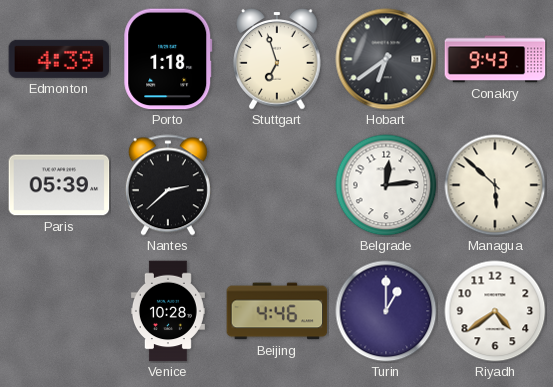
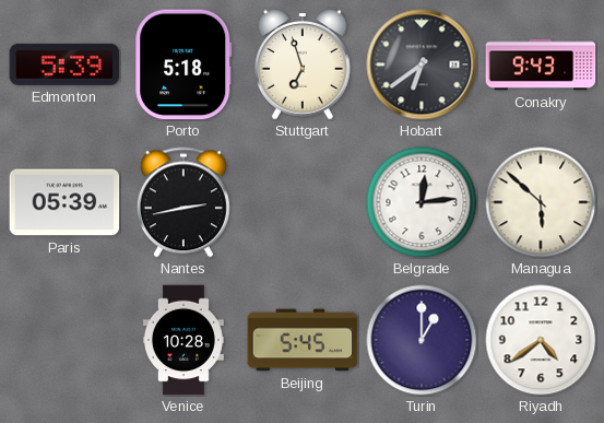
Edmonton: 4:39 -> 5:39
Porto: 1:18 -> 5:18
Nantes: 2:38 -> 2:43
Beijing: 4:46 -> 5:45
